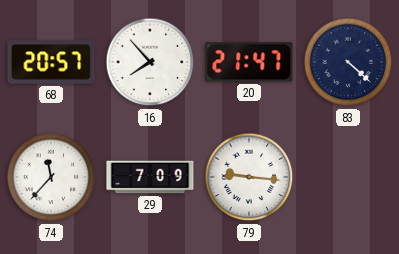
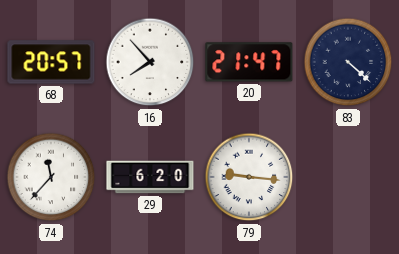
29: 7:09 -> 6:20
